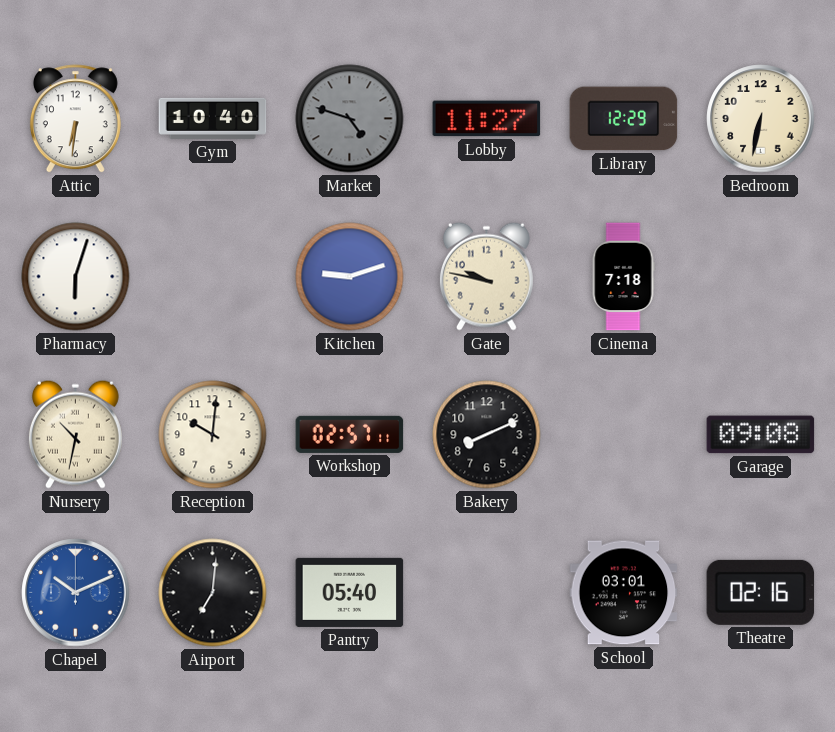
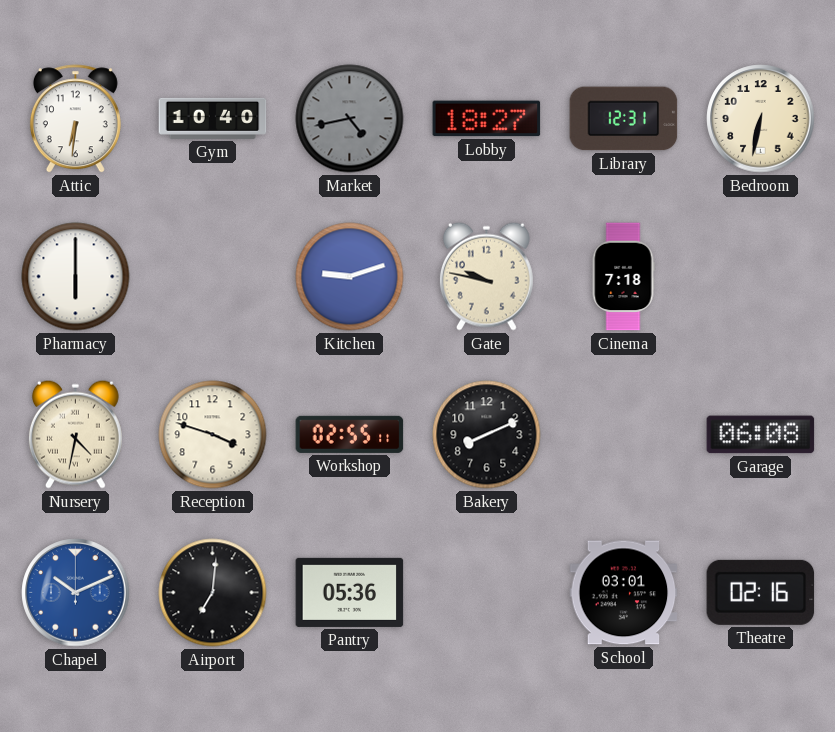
Market: 4:48 -> 4:43
Lobby: 11:27 -> 18:27
Library: 12:29 -> 12:31
Pharmacy: 6:03 -> 6:00
Nursery: 10:32 -> 4:32
Reception: 10:01 -> 3:48
Workshop: 02:57 -> 02:55
Garage: 09:08 -> 06:08
Pantry: 05:40 -> 05:36
